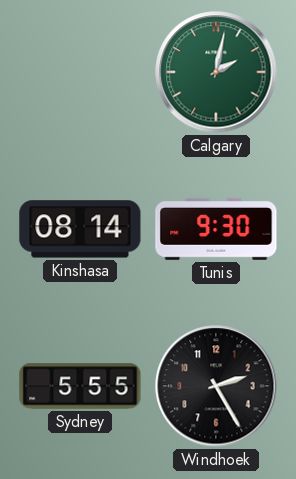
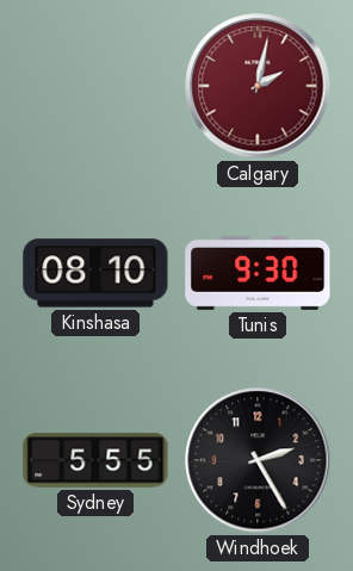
Calgary dial: green -> burgundy
Kinshasa: 08:14 -> 08:10
